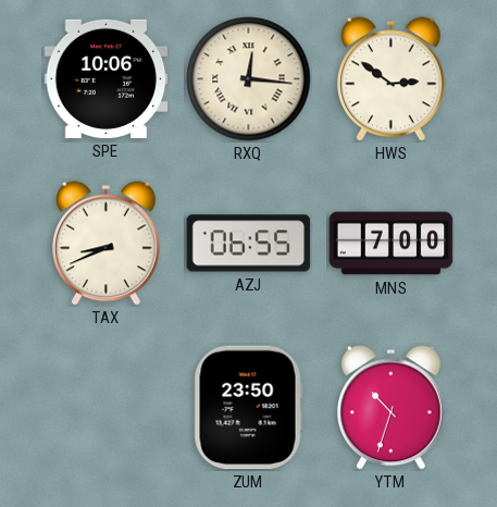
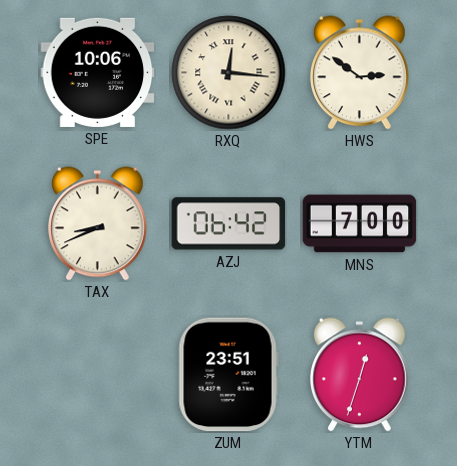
AZJ: 06:55 -> 06:42
ZUM: 23:50 -> 23:51
YTM: 10:33 -> 12:33
